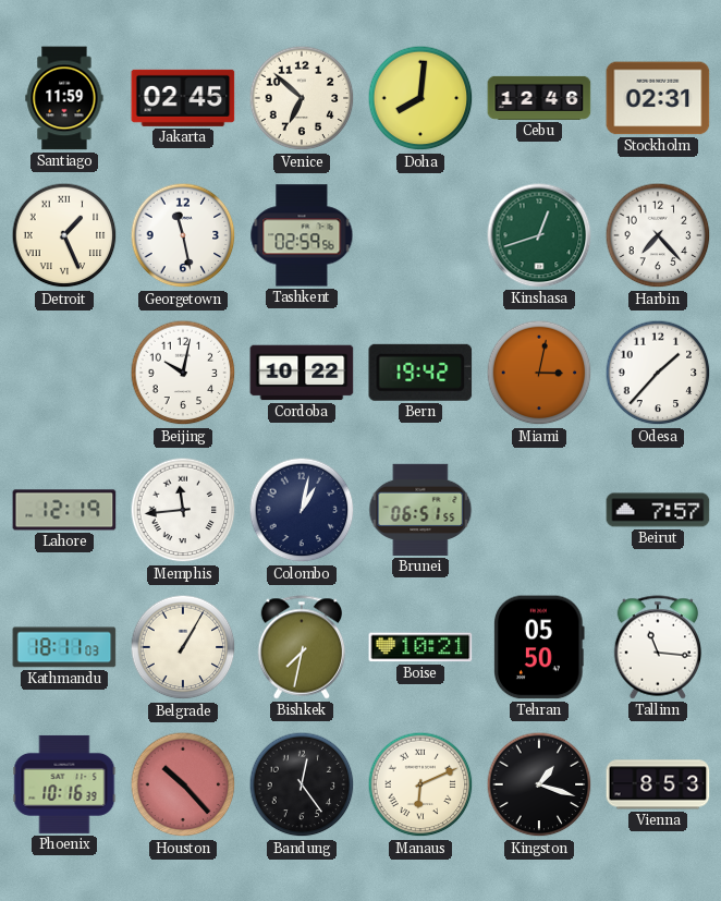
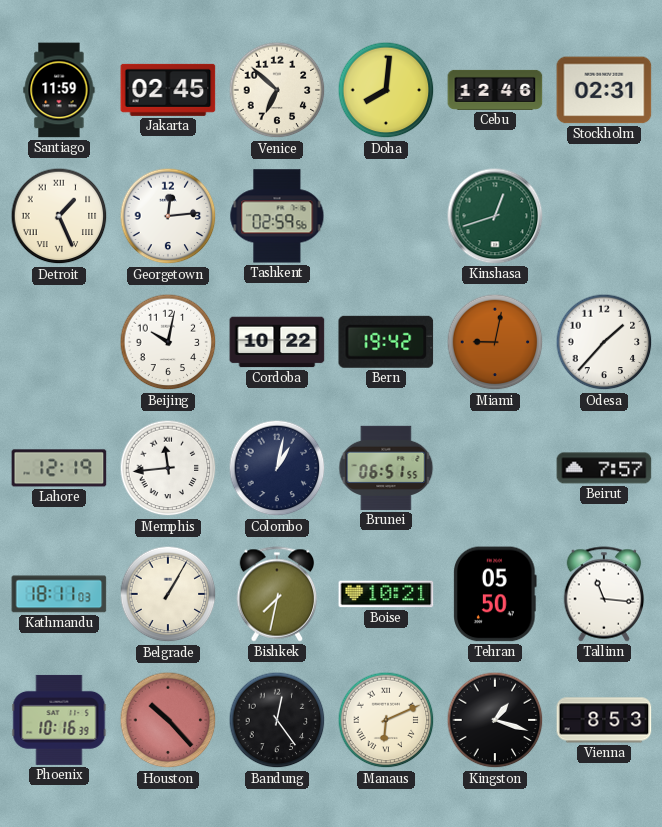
Georgetown: 11:28 -> 12:14
Harbin: 7:23 -> none
Miami: 3:02 -> 9:02
